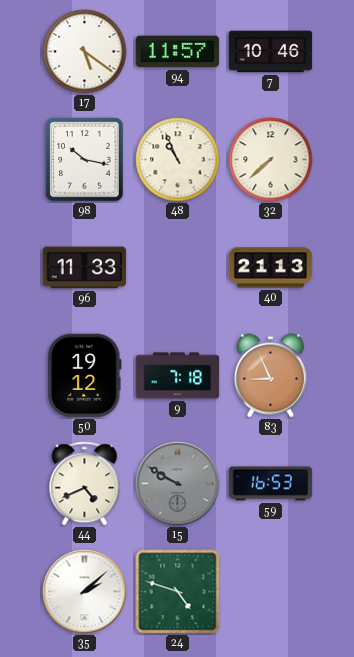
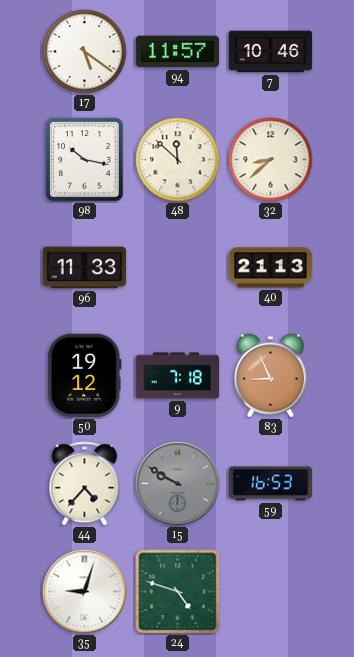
48: 10:56 -> 11:52
32: 7:38 -> 8:38
44: 4:41 -> 4:37
35: 2:08 -> 9:03
